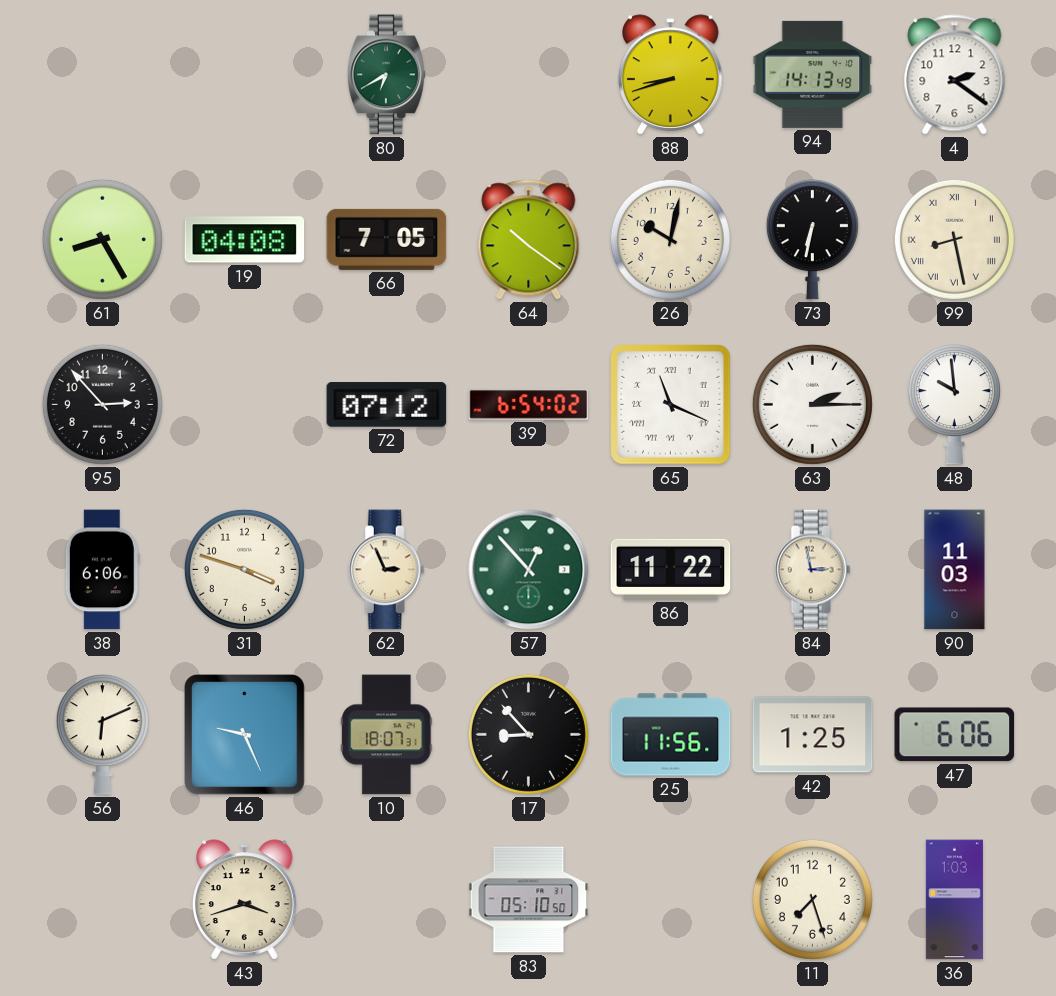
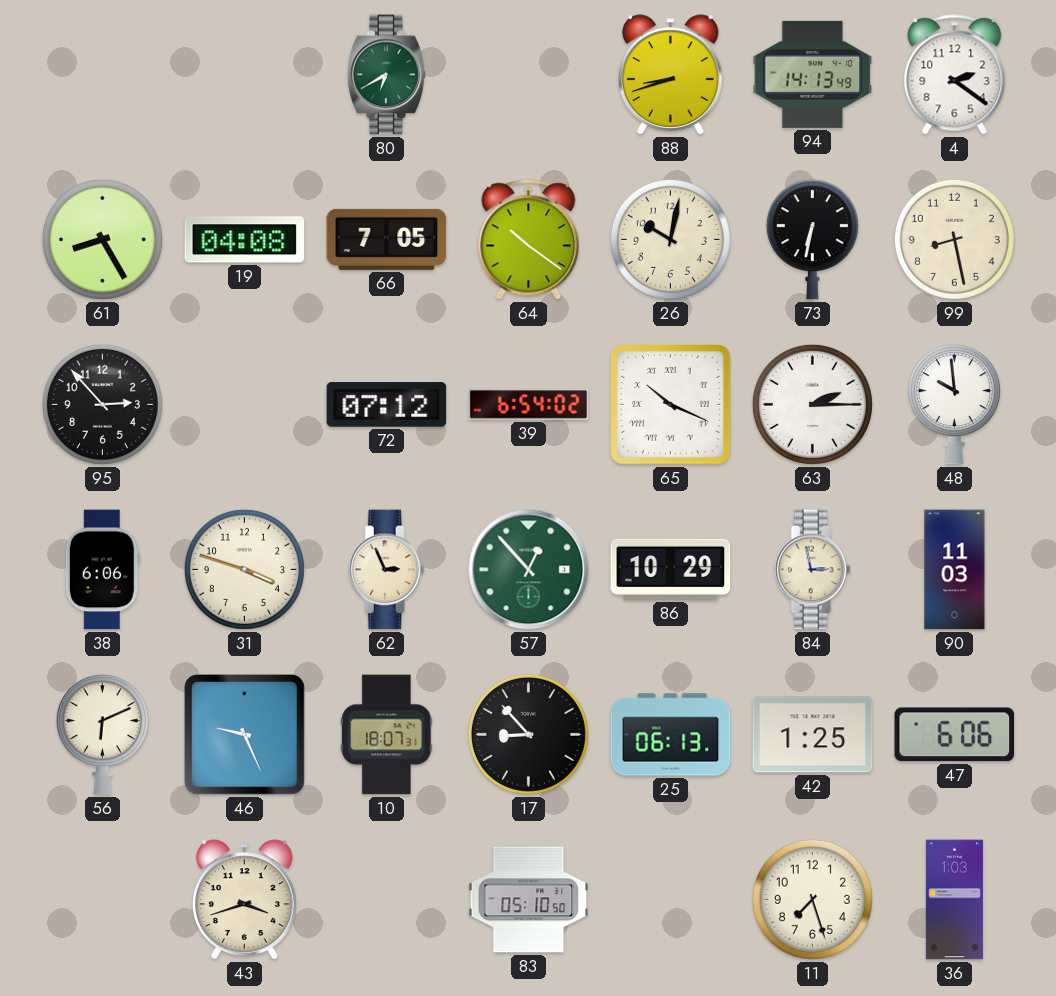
99 numerals: Roman -> Arabic
65: 11:19 -> 10:19
86: 11:22 -> 10:29
25: 11:56 -> 06:13
